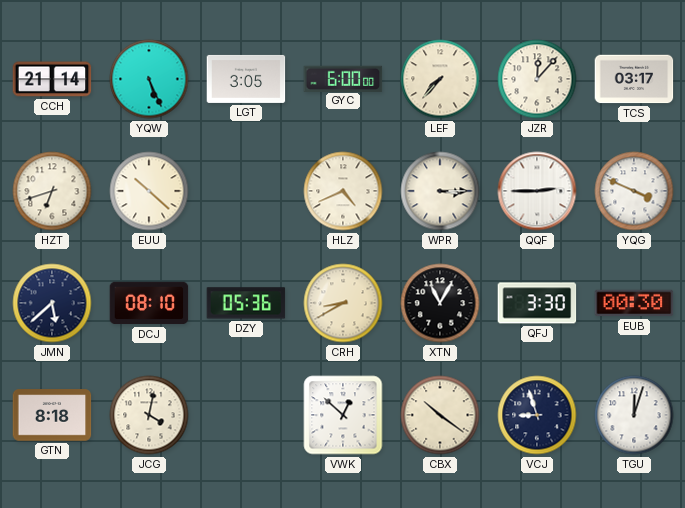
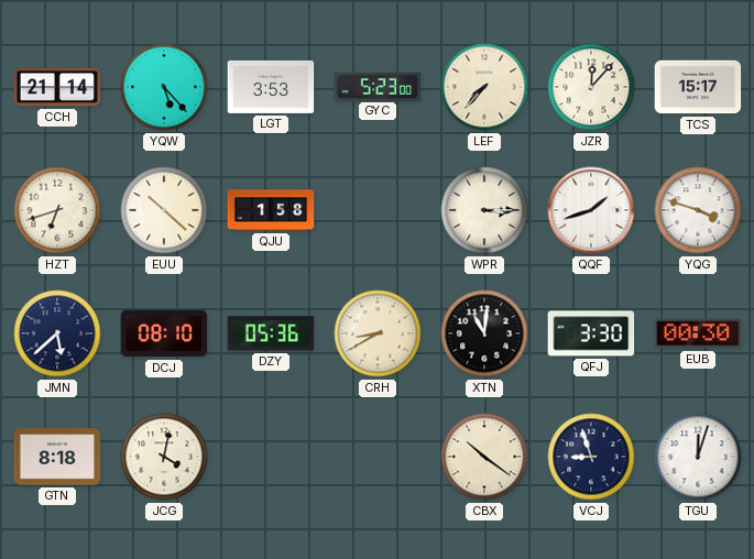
YQW: 5:26 -> 5:23
LGT: 3:05 -> 3:53
GYC: 6:00 -> 5:23
TCS: 03:17 -> 15:17
QJU: none -> 1:58
HLZ: 4:41 -> none
QQF: 2:45 -> 1:42
YQG: 3:49 -> 3:48
XTN: 11:05 -> 11:01
VWK: 12:52 -> none
